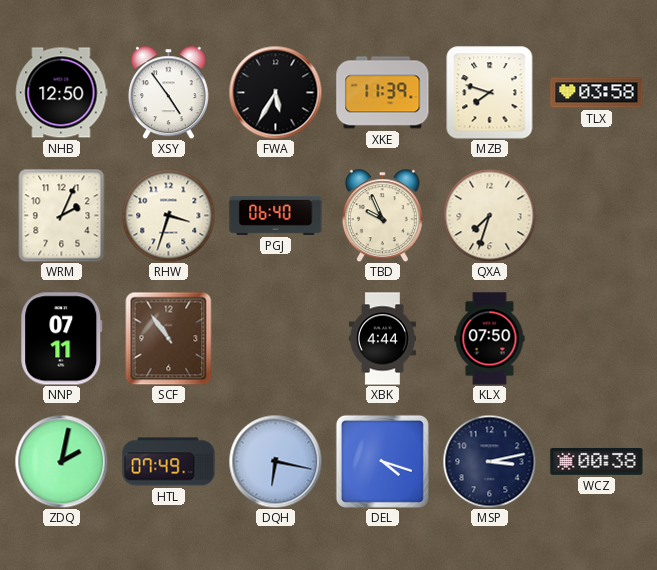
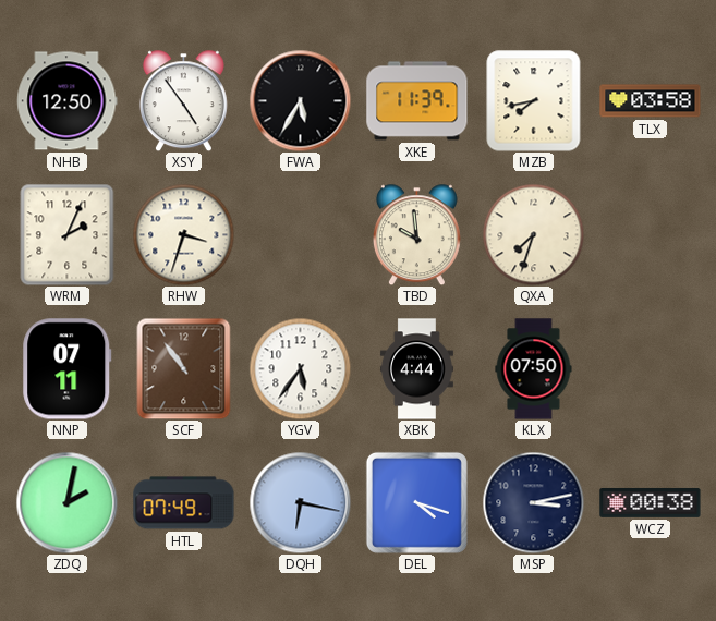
MZB: 7:48 -> 7:43
PGJ: 06:40 -> none
TBD: 9:56 -> 9:59
YGV: none -> 5:36
